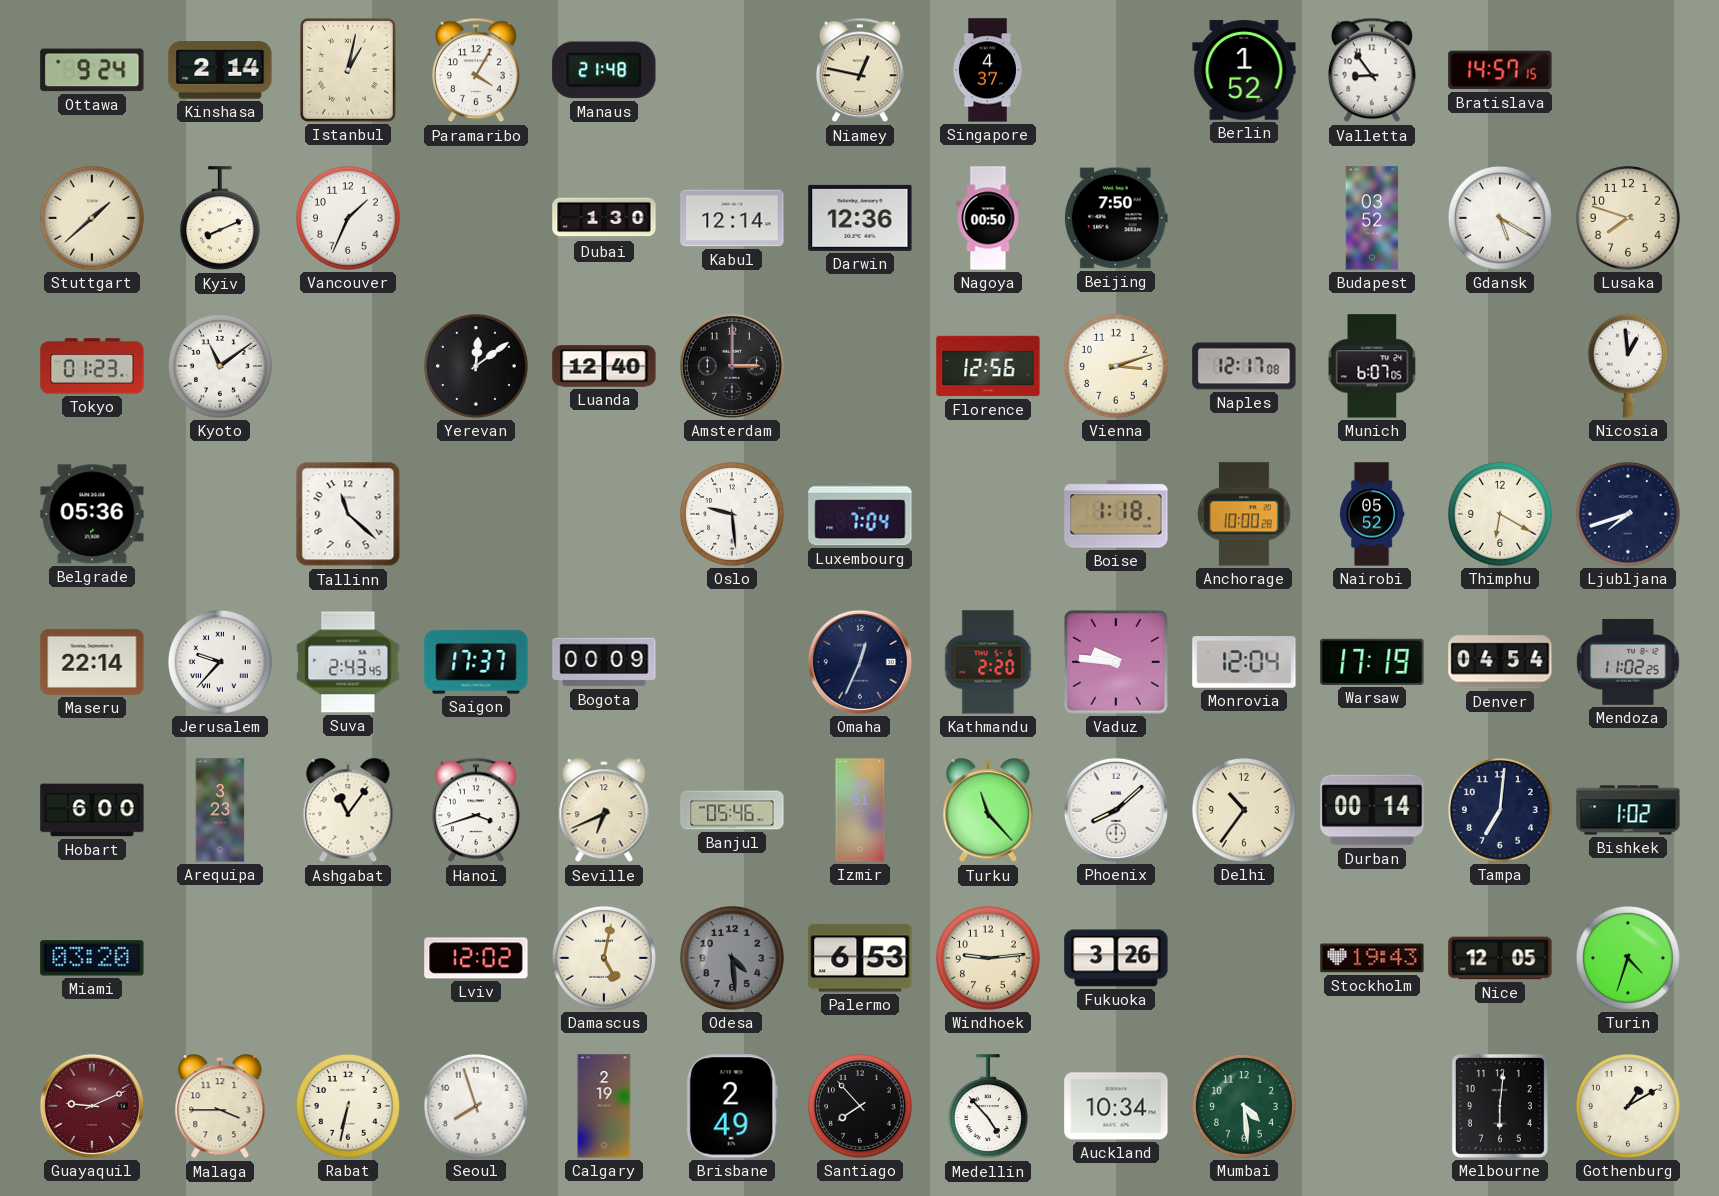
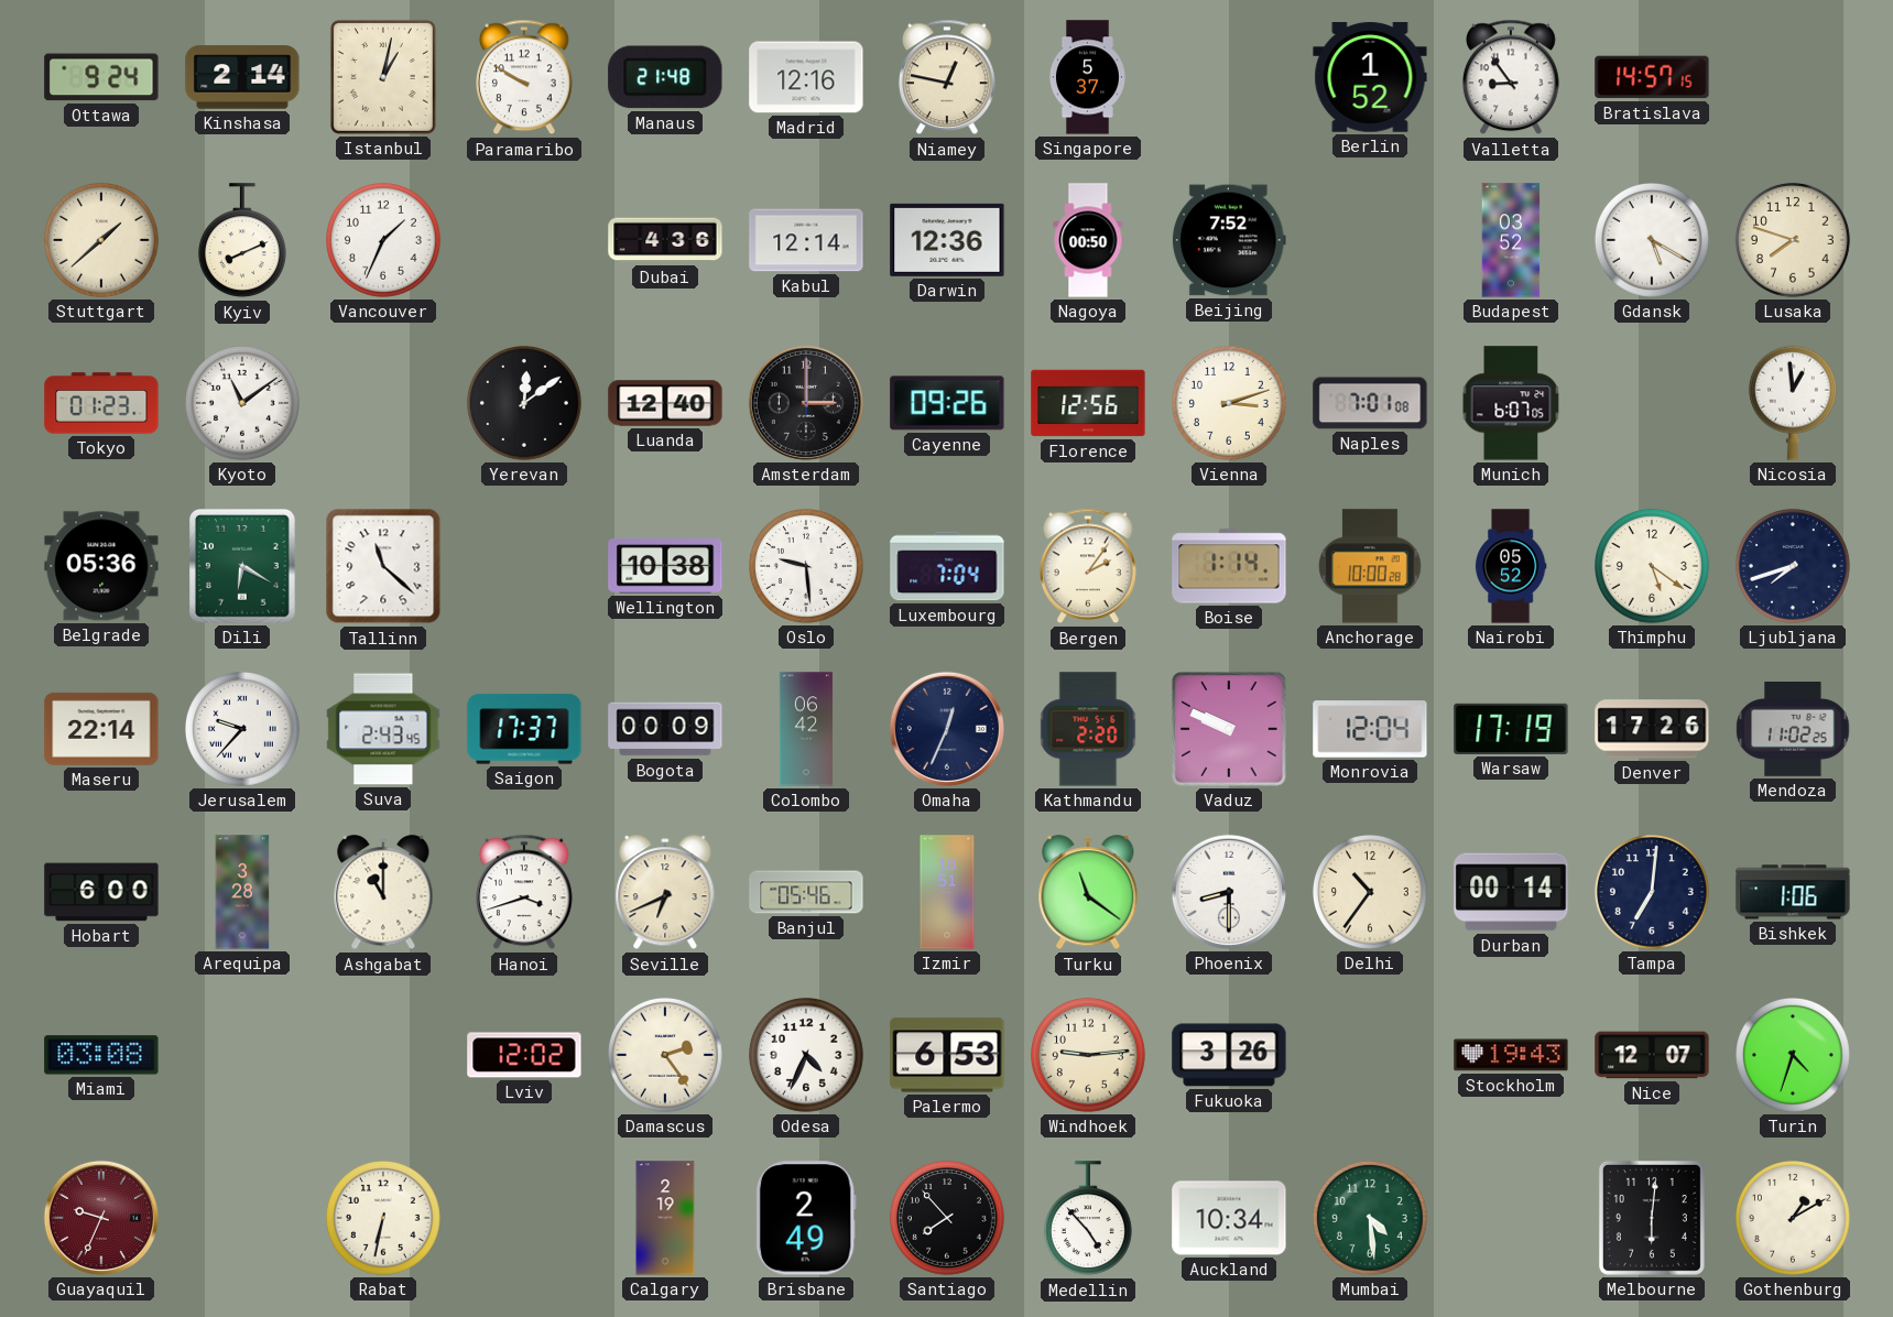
Paramaribo: 4:05 -> 9:50
Madrid: none -> 12:16
Singapore: 4:37 -> 5:37
Dubai: 1:30 -> 4:36
Beijing: 7:50 -> 7:52
Cayenne: none -> 09:26
Naples: 12:17 -> 7:01
Dili: none -> 6:20
Wellington: none -> 10:38
Bergen: none -> 2:06
Boise: 1:18 -> 1:14
Thimphu: 6:20 -> 5:21
Colombo: none -> 06:42
Vaduz: 9:46 -> 9:49
Denver: 04:54 -> 17:26
Arequipa: 3:23 -> 3:28
Ashgabat: 11:06 -> 11:00
Turku: 11:23 -> 11:21
Phoenix: 8:08 -> 8:30
Bishkek: 1:02 -> 1:06
Miami: 03:20 -> 03:08
Damascus: 5:02 -> 2:24
Odesa: 4:29 -> 4:34
Odesa dial: grey -> white
Nice: 12:05 -> 12:07
Guayaquil: 9:11 -> 9:34
Malaga: 3:45 -> none
Seoul: 7:57 -> none
